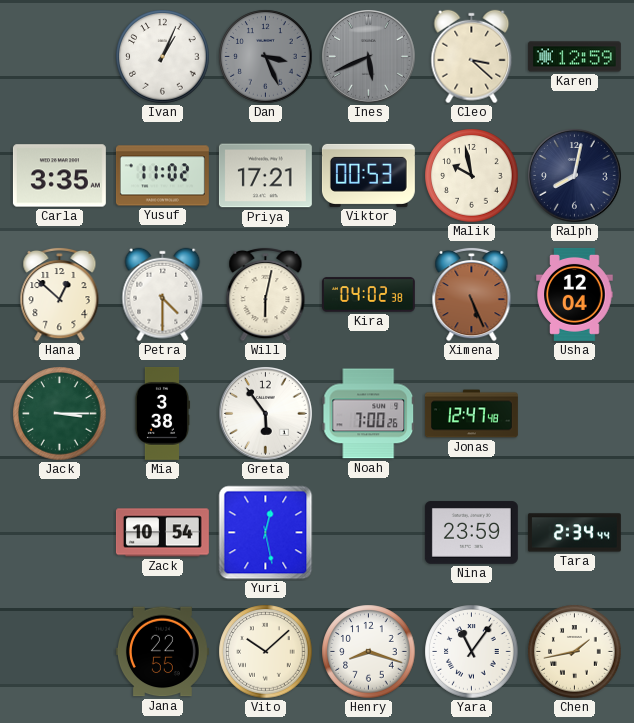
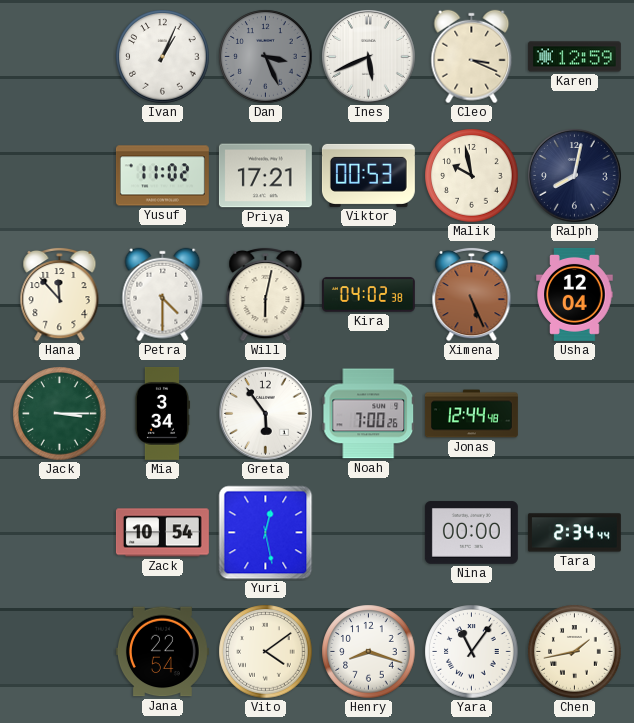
Ines dial: grey -> white
Cleo: 3:22 -> 3:19
Carla: 3:35 -> none
Hana: 12:52 -> 11:53
Mia: 3:38 -> 3:34
Jonas: 12:47 -> 12:44
Nina: 23:59 -> 00:00
Jana: 22:55 -> 22:54
Vito: 10:08 -> 4:09
